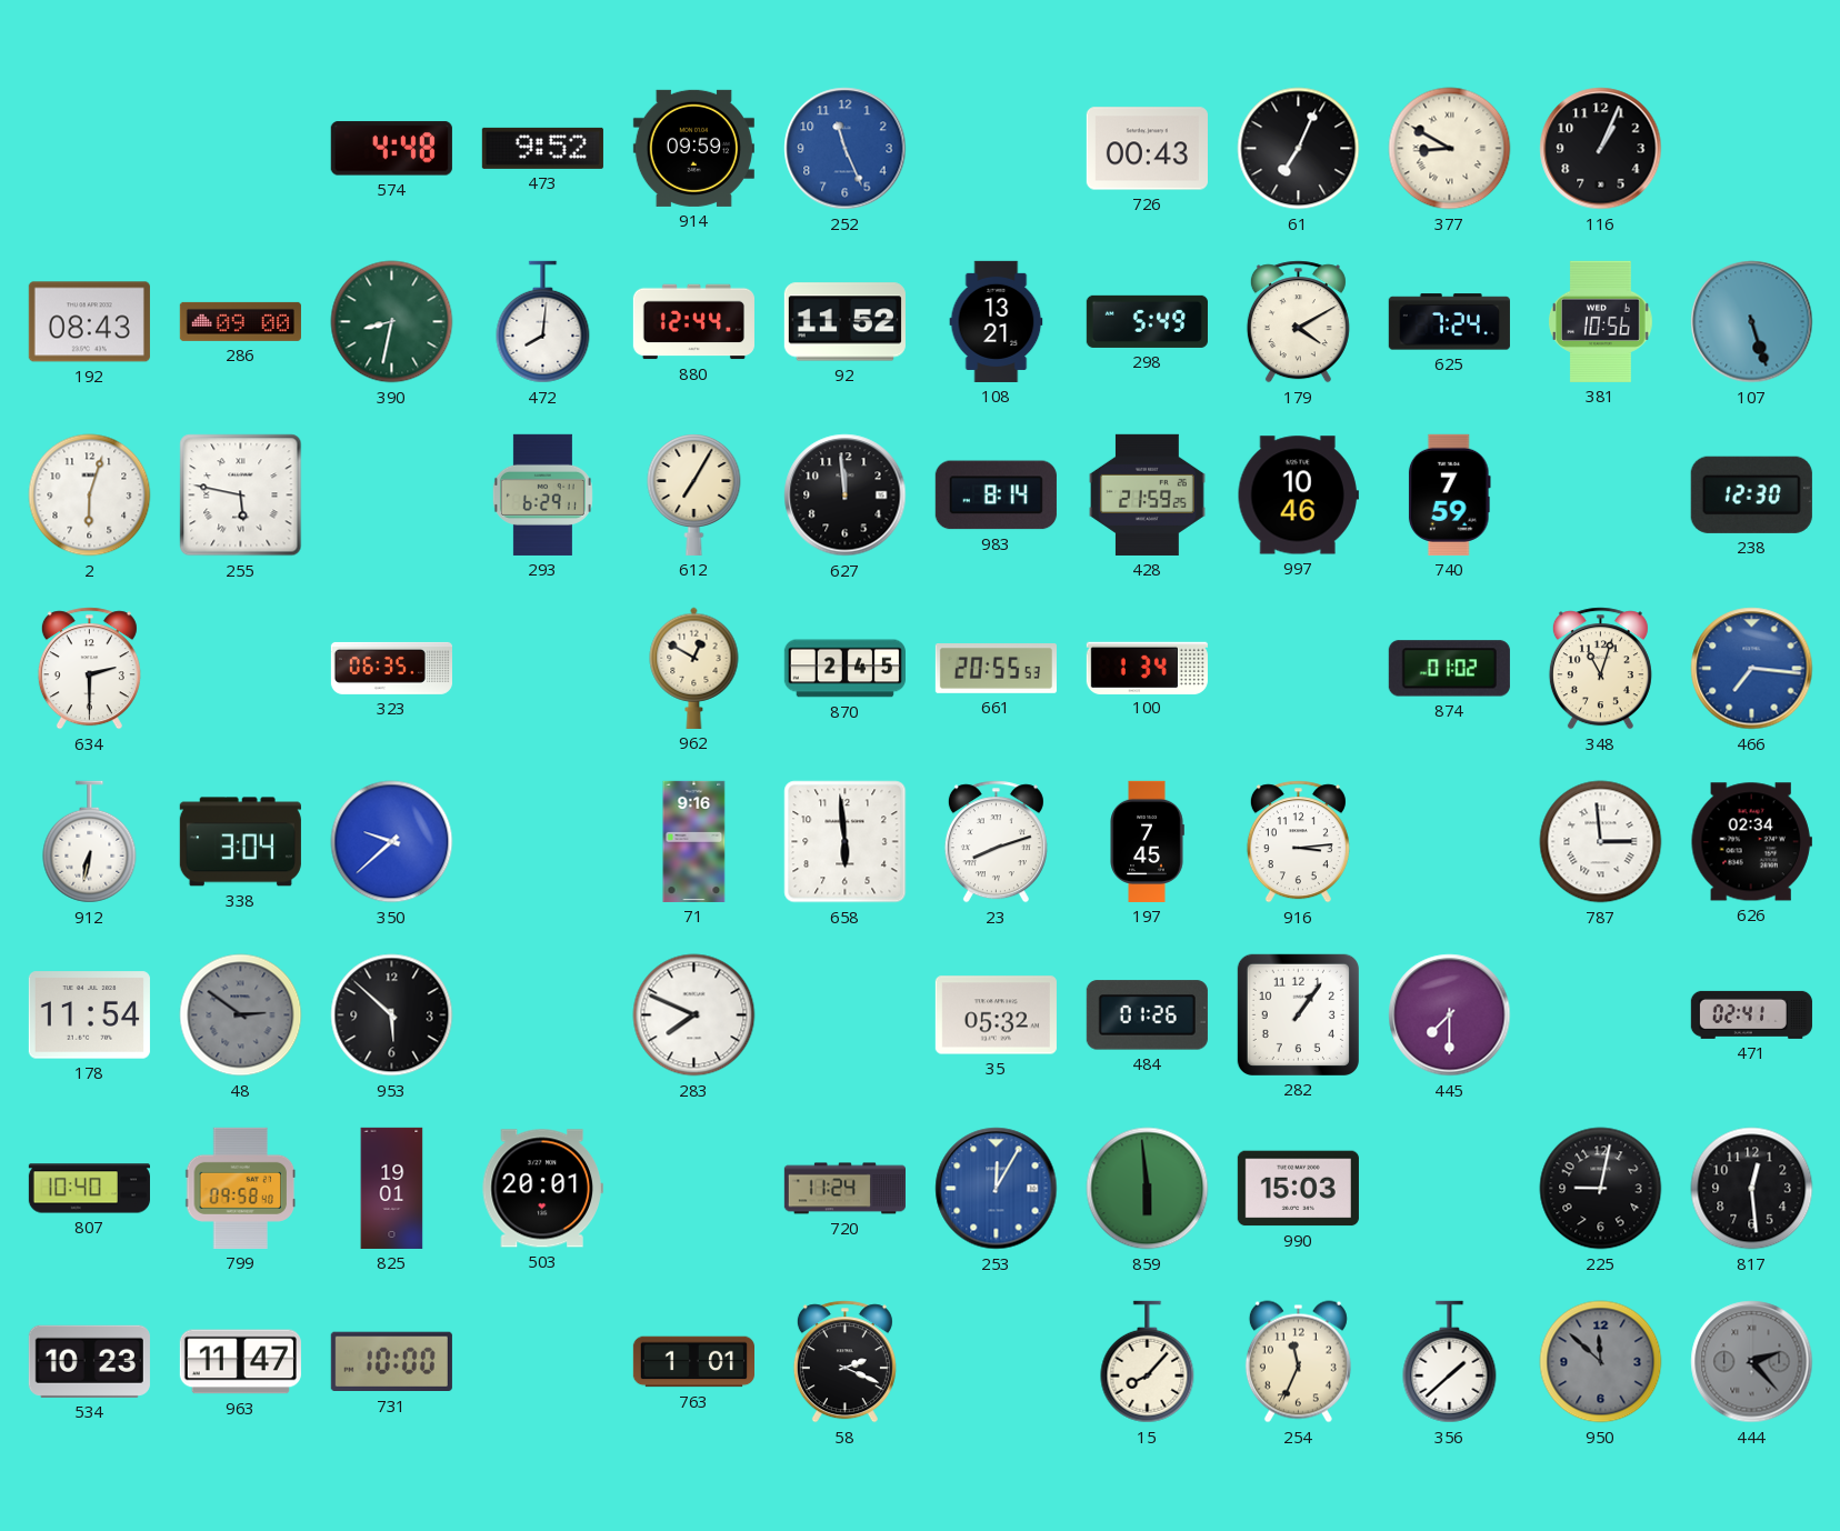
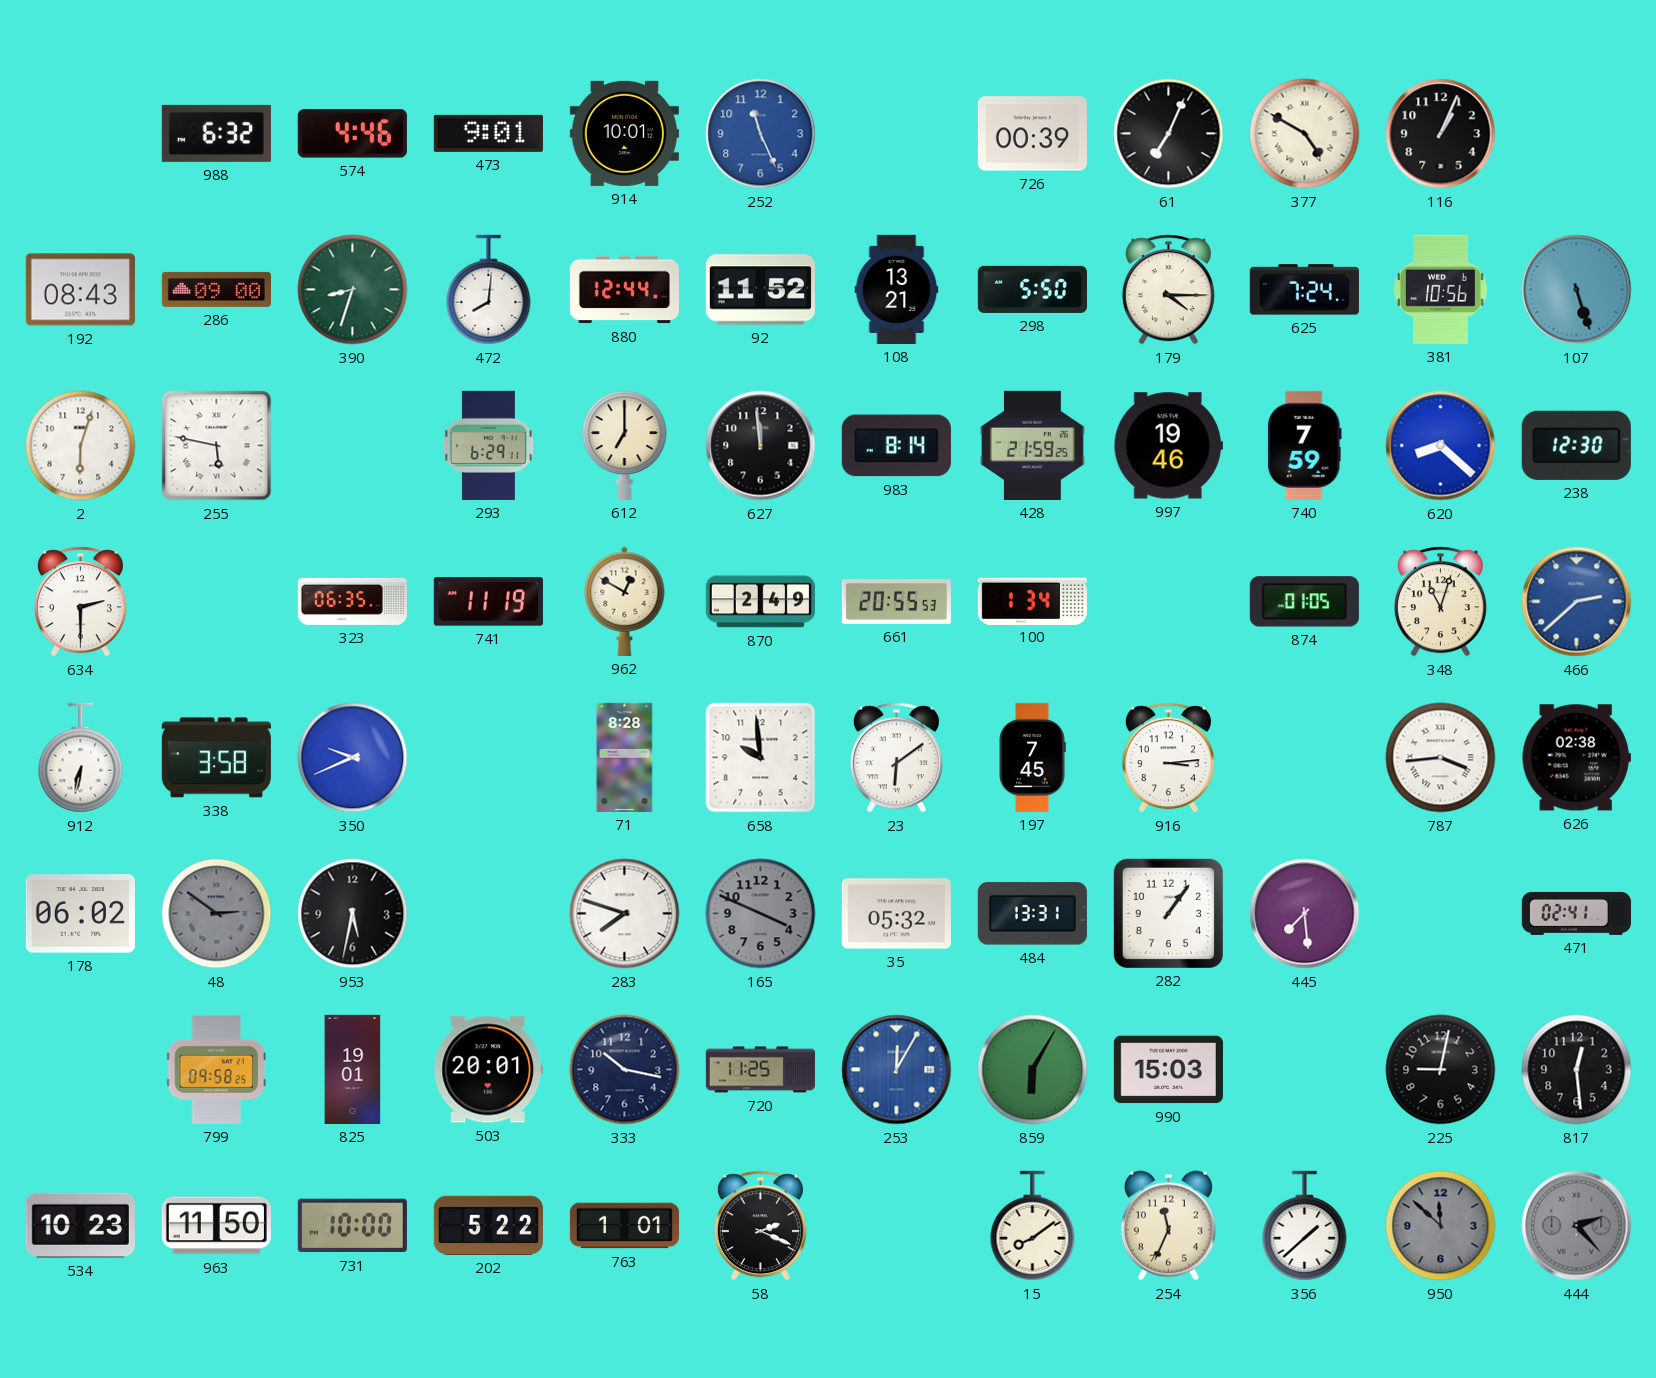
988: none -> 6:32
574: 4:48 -> 4:46
473: 9:52 -> 9:01
914: 09:59 -> 10:01
726: 00:43 -> 00:39
377: 8:50 -> 4:50
390: 8:32 -> 8:33
298: 5:49 -> 5:50
179: 4:10 -> 4:15
612: 7:05 -> 7:00
997: 10:46 -> 19:46
620: none -> 8:22
741: none -> 11:19
870: 2:45 -> 2:49
874: 01:02 -> 01:05
466: 7:16 -> 2:38
338: 3:04 -> 3:58
350: 9:38 -> 9:41
71: 9:16 -> 8:28
658: 5:59 -> 9:59
23: 8:12 -> 6:09
787: 2:59 -> 3:44
626: 02:34 -> 02:38
178: 11:54 -> 06:02
953: 5:52 -> 5:32
283: 7:49 -> 7:48
165: none -> 3:49
484: 01:26 -> 13:31
445: 7:30 -> 7:29
807: 10:40 -> none
799: 09:58:40 -> 09:58:25
333: none -> 10:17
720: 11:24 -> 11:25
859: 5:59 -> 6:05
963: 11:47 -> 11:50
202: none -> 5:22
15: 8:07 -> 8:09
